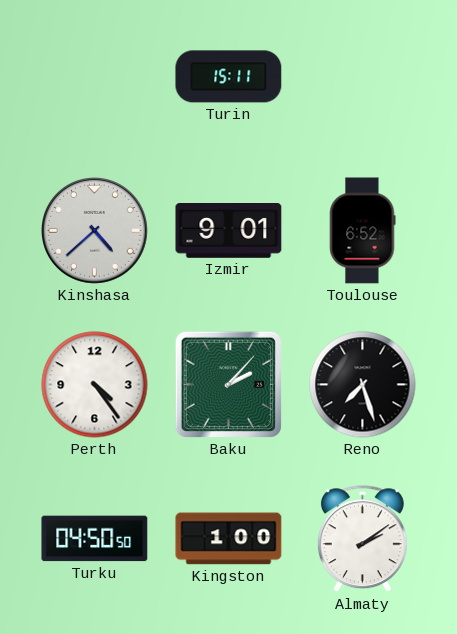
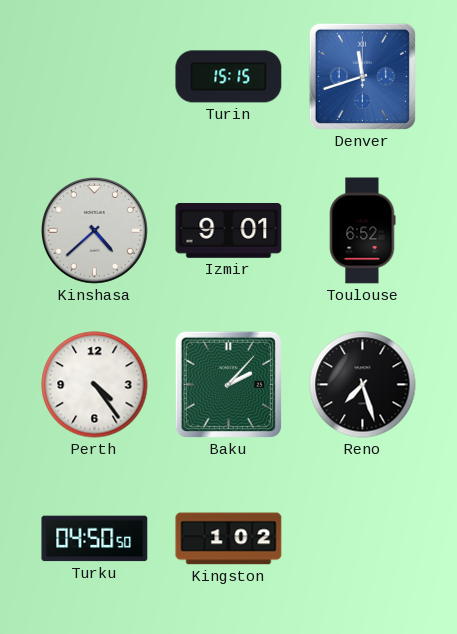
Turin: 15:11 -> 15:15
Denver: none -> 11:42
Kingston: 1:00 -> 1:02
Almaty: 2:09 -> none
